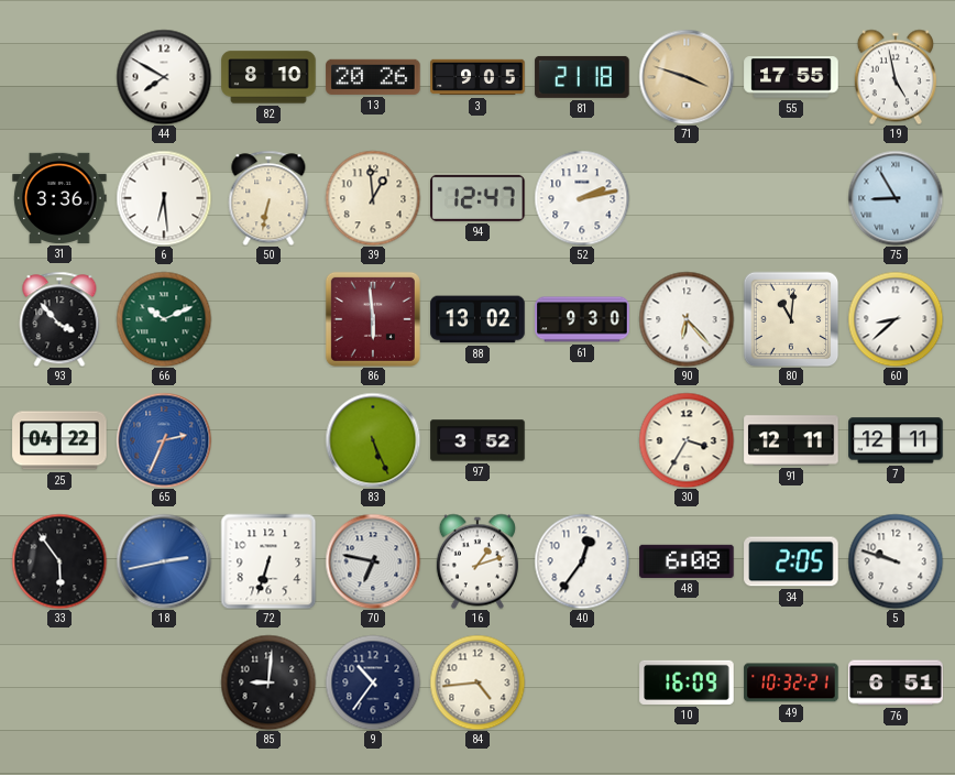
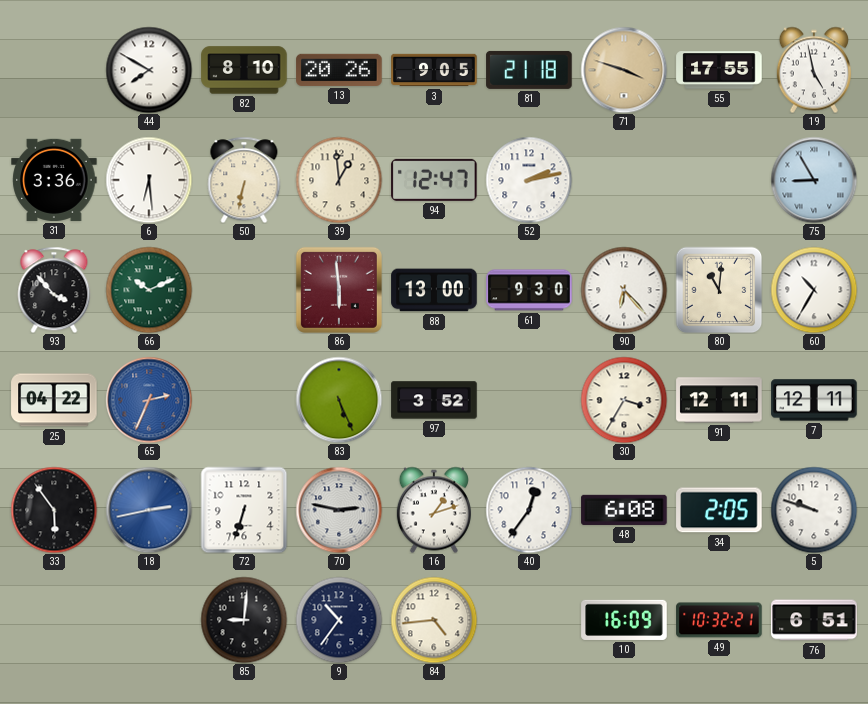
88: 13:02 -> 13:00
60: 8:38 -> 10:35
70: 6:47 -> 2:47
